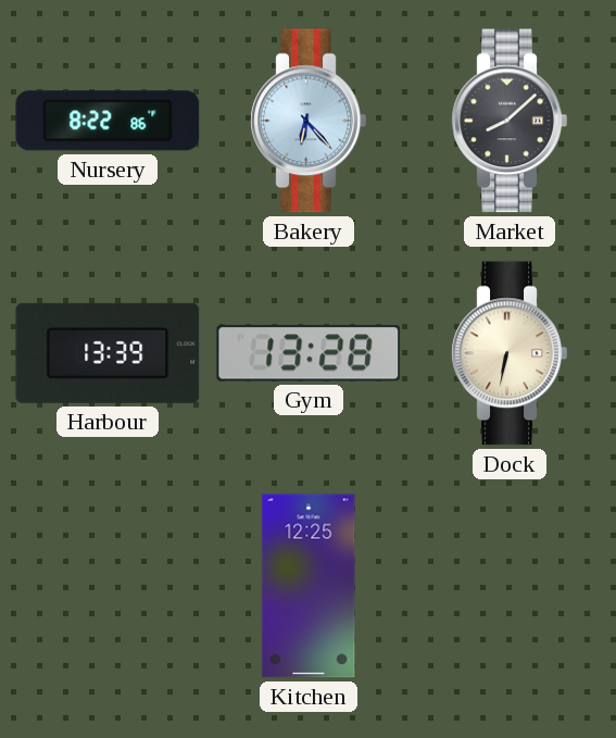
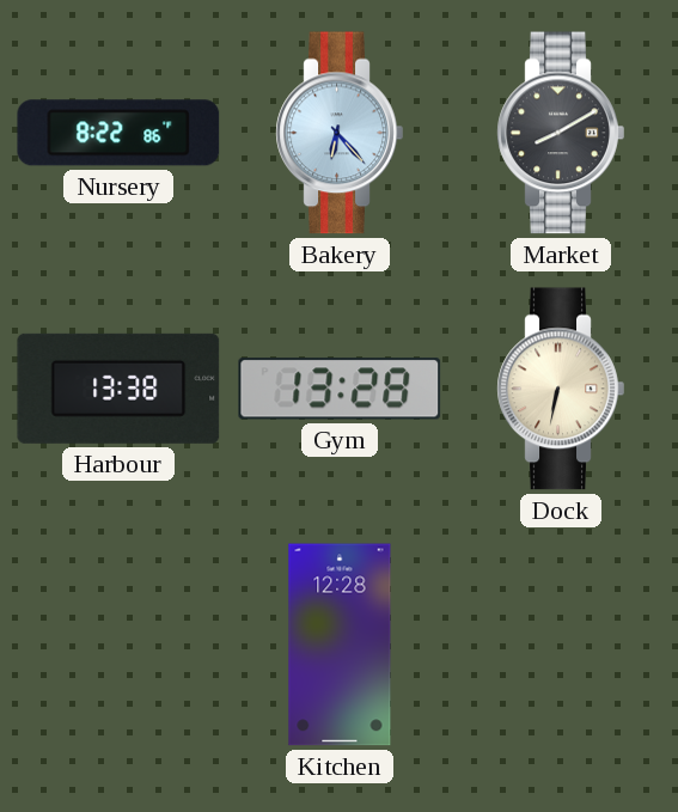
Market: 8:08 -> 8:10
Harbour: 13:39 -> 13:38
Kitchen: 12:25 -> 12:28
